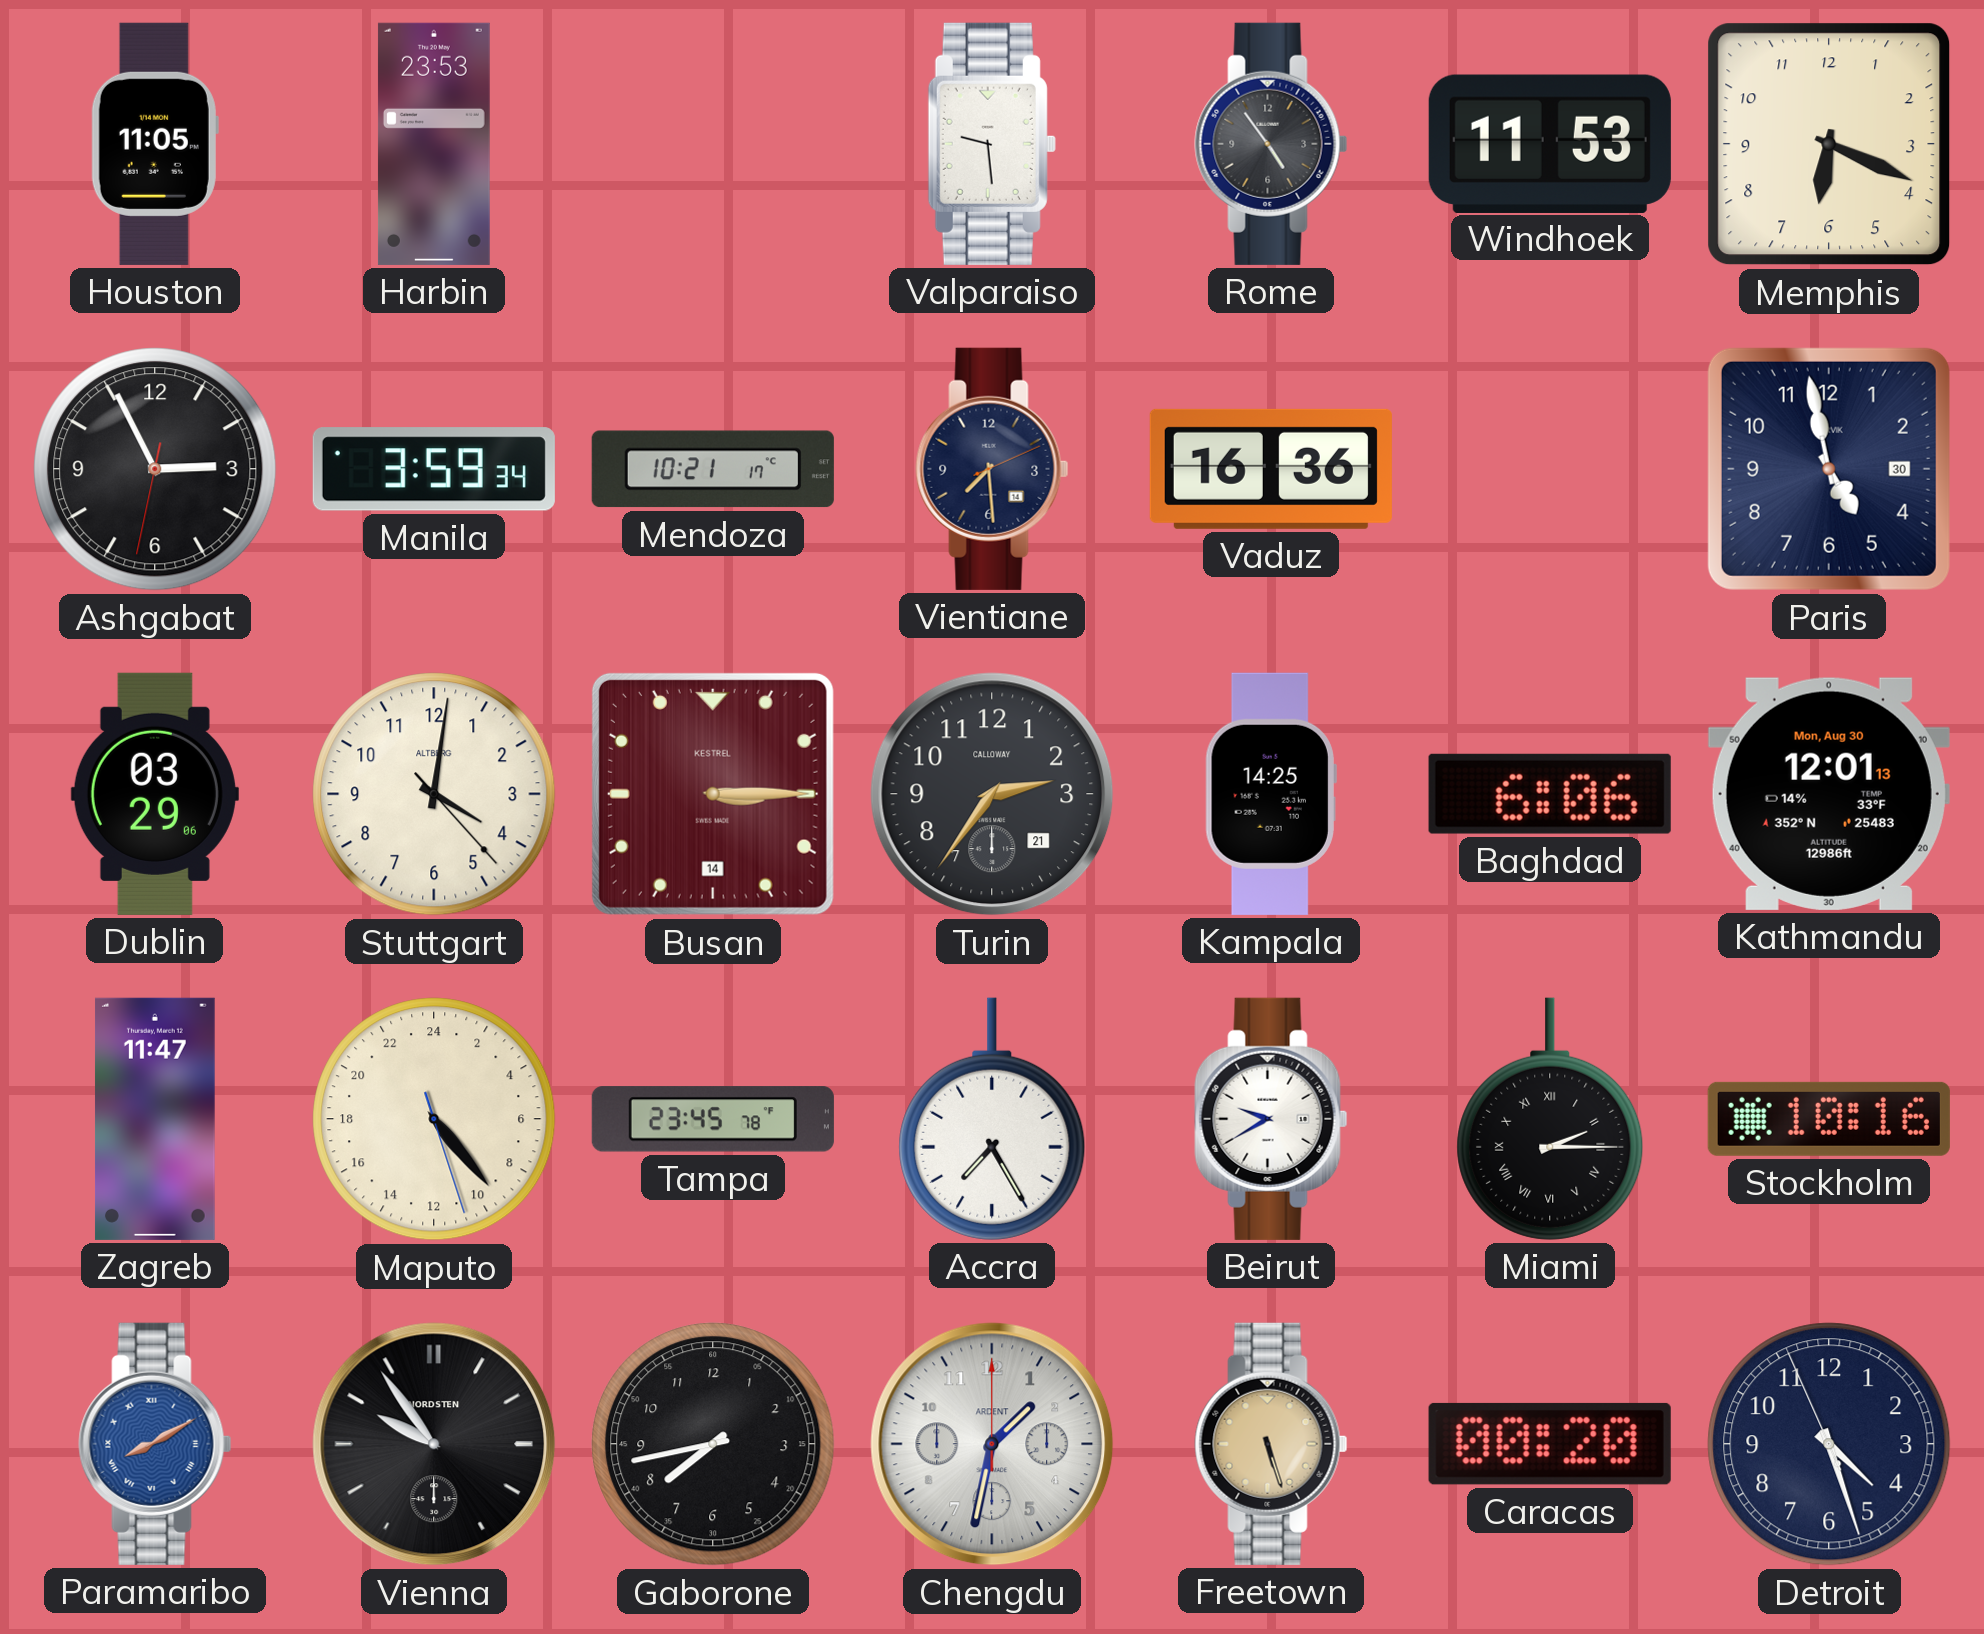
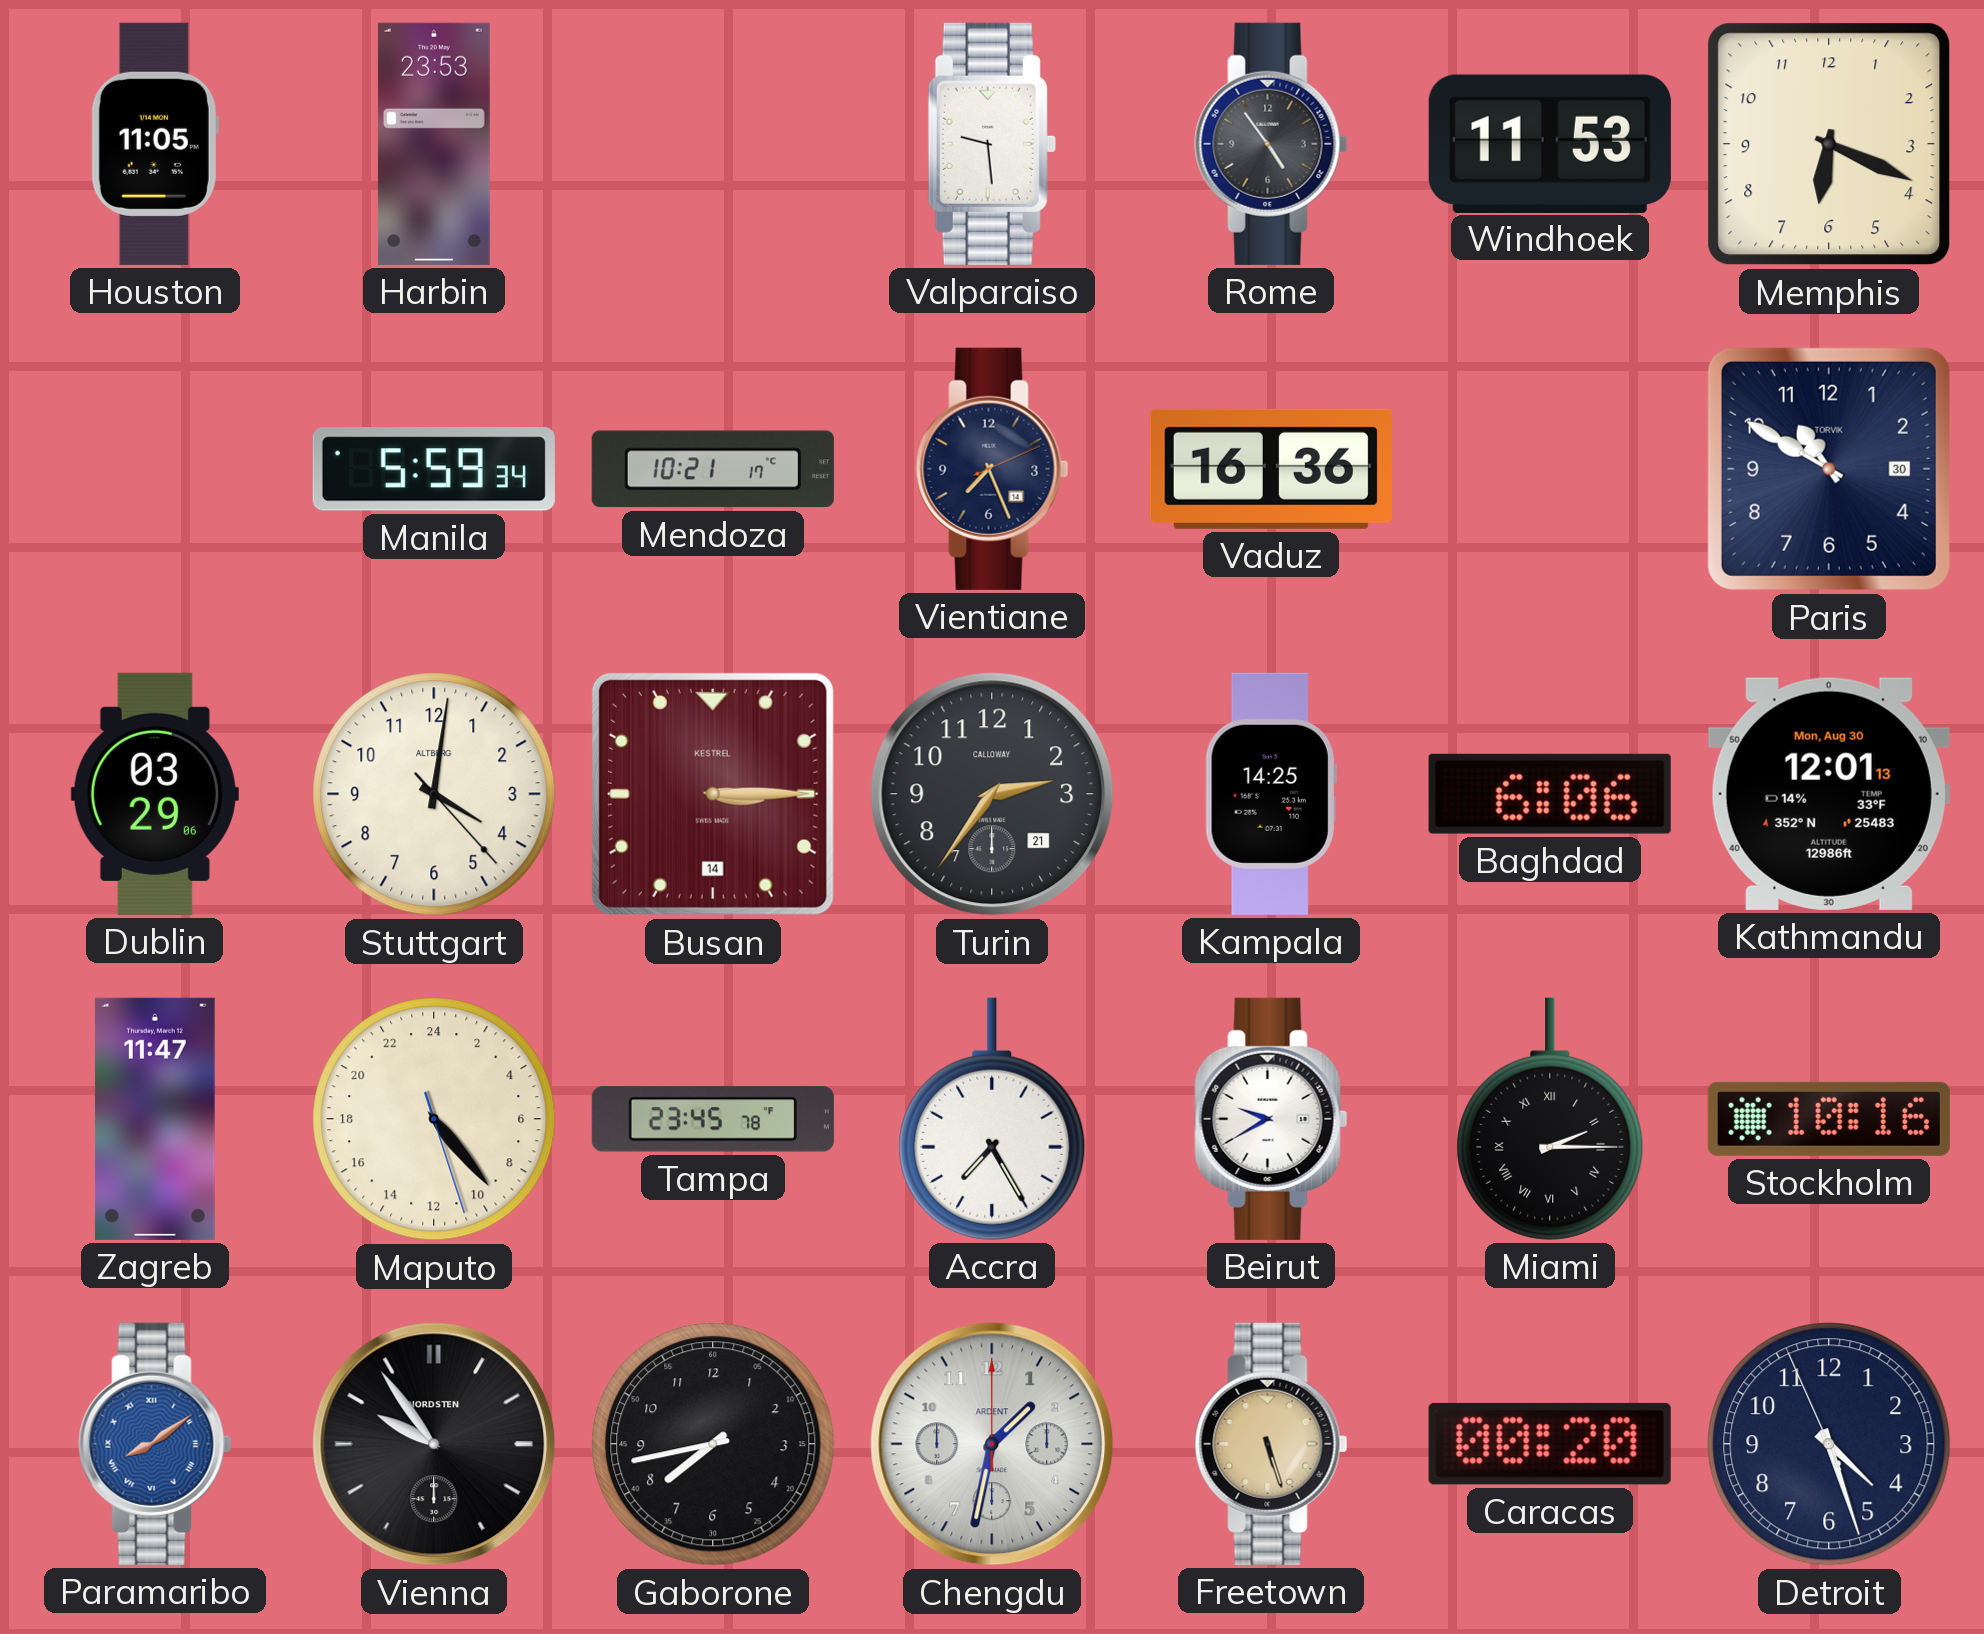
Ashgabat: 2:55 -> none
Manila: 3:59 -> 5:59
Vientiane: 7:29 -> 7:26
Paris: 4:58 -> 10:50
Paramaribo: 8:10 -> 8:09
